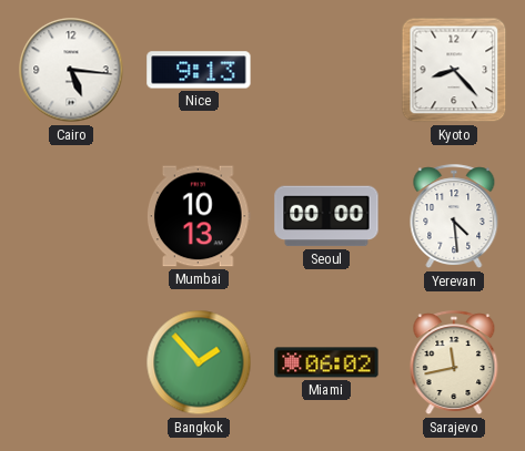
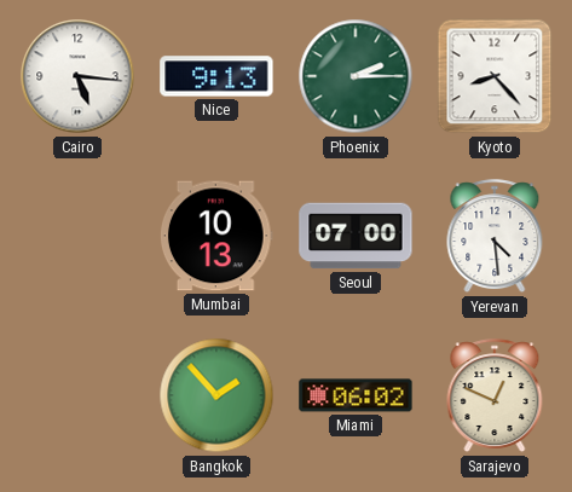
Phoenix: none -> 2:15
Seoul: 00:00 -> 07:00
Sarajevo: 11:43 -> 12:49
